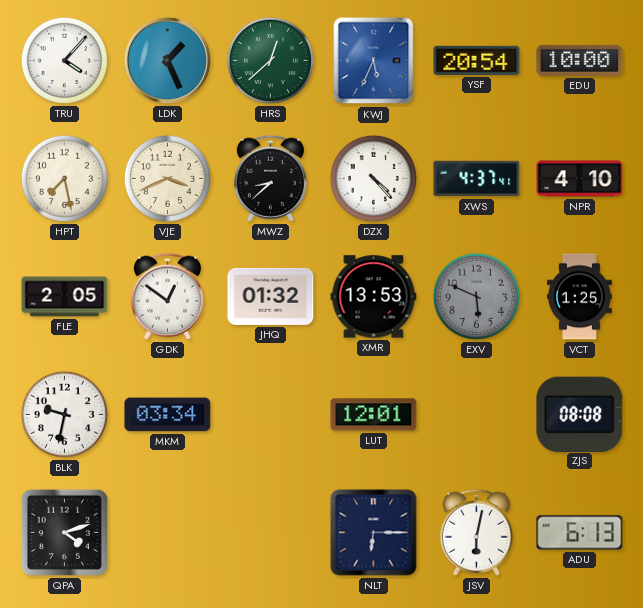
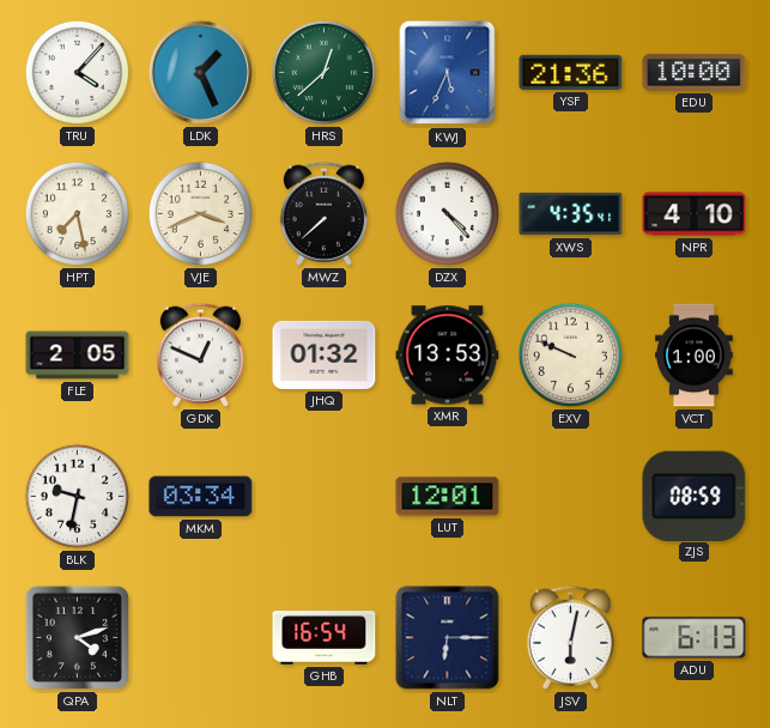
YSF: 20:54 -> 21:36
MWZ: 8:38 -> 7:38
XWS: 4:37 -> 4:35
GDK: 12:51 -> 12:49
EXV: 5:49 -> 9:49
EXV dial: grey -> cream
VCT: 1:25 -> 1:00
ZJS: 08:08 -> 08:59
GHB: none -> 16:54
